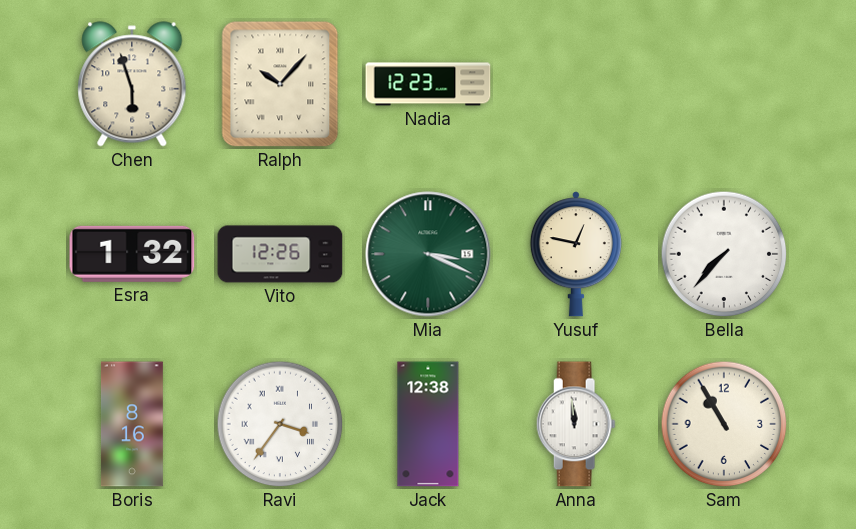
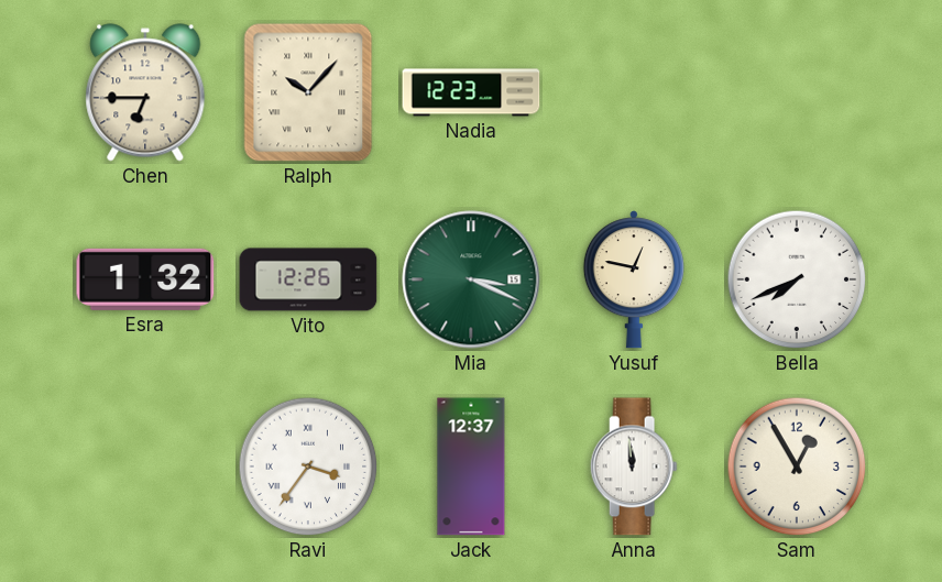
Chen: 5:57 -> 6:45
Bella: 7:37 -> 7:41
Boris: 8:16 -> none
Jack: 12:38 -> 12:37
Sam: 10:55 -> 12:55
